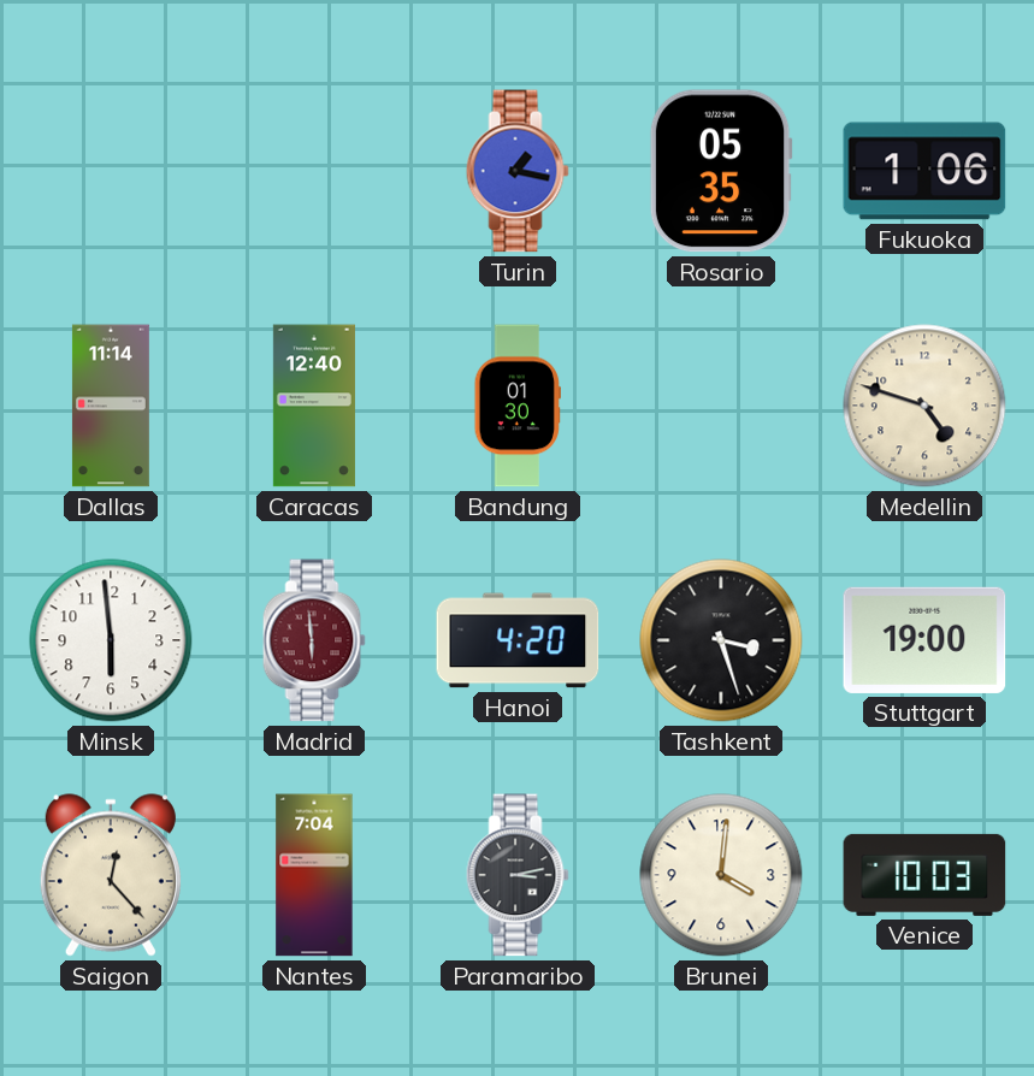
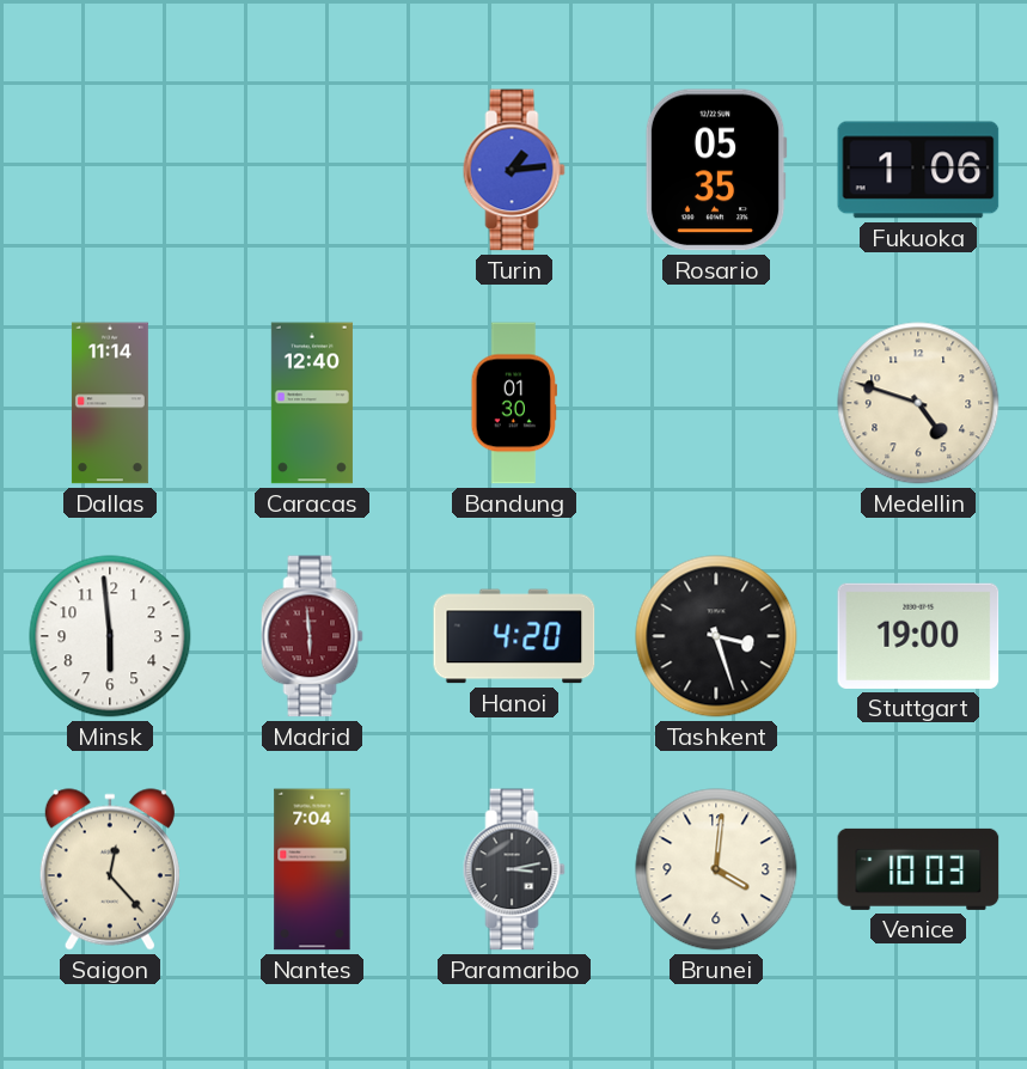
Turin: 1:17 -> 1:14
